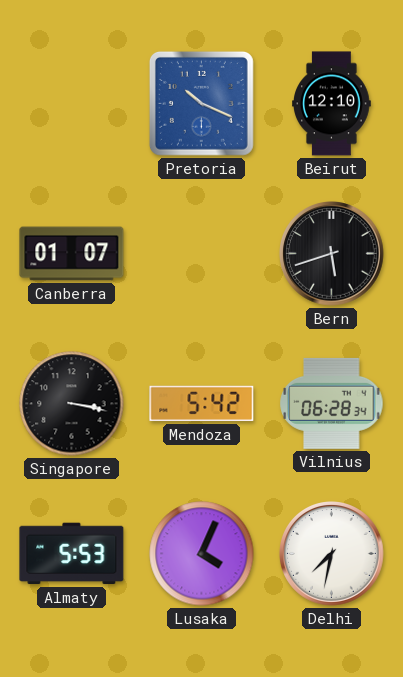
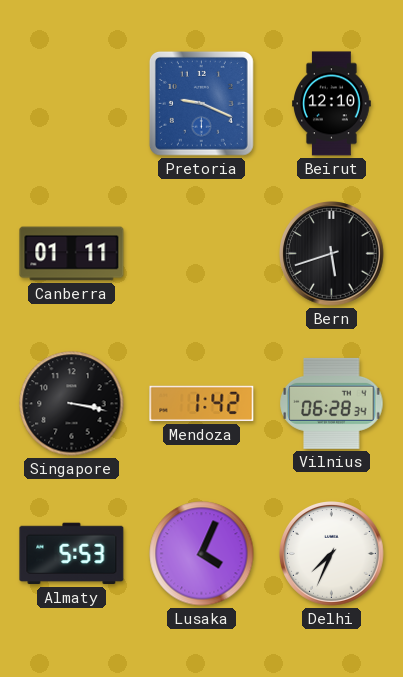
Pretoria: 10:19 -> 9:19
Canberra: 01:07 -> 01:11
Mendoza: 5:42 -> 1:42
Delhi: 7:32 -> 7:34
